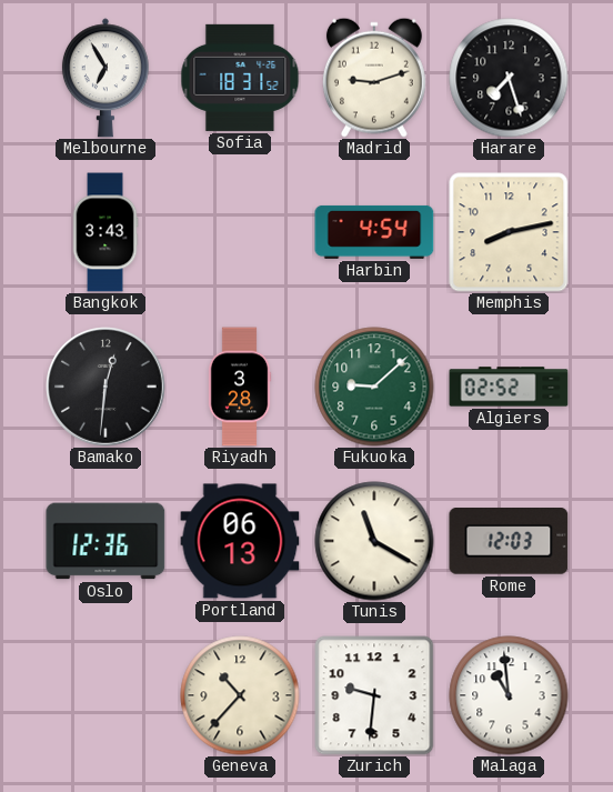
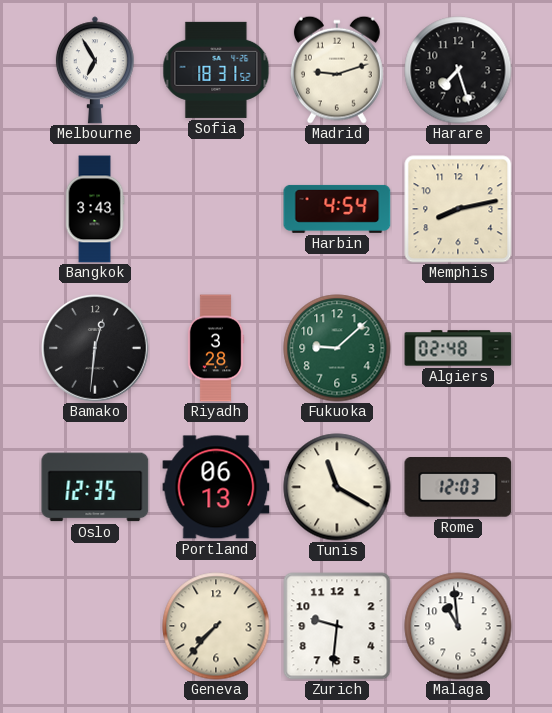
Algiers: 02:52 -> 02:48
Oslo: 12:36 -> 12:35
Geneva: 10:37 -> 7:37
